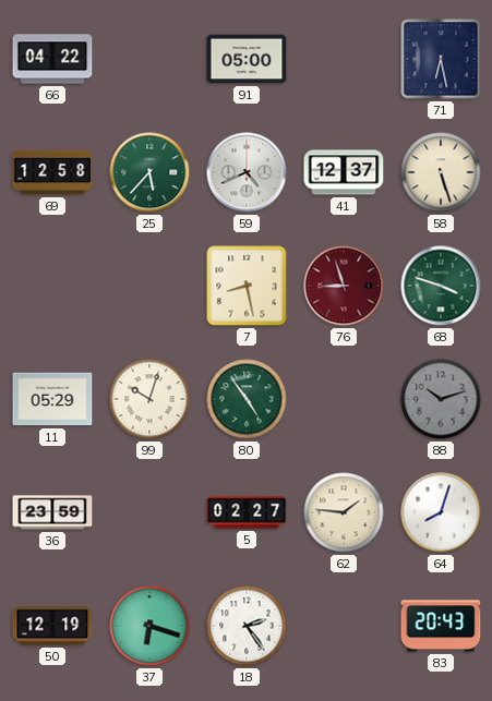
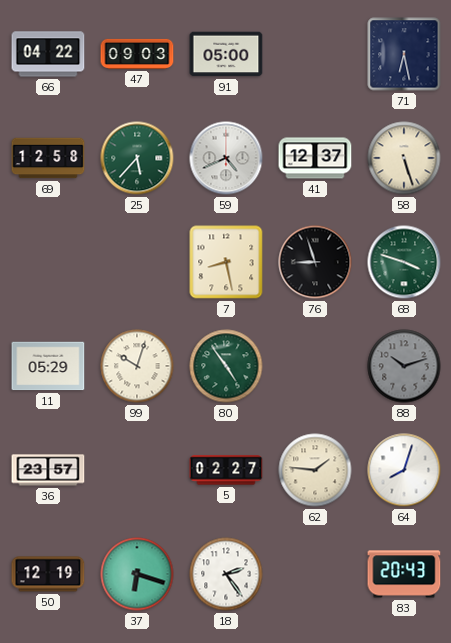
47: none -> 09:03
76 dial: burgundy -> black
36: 23:59 -> 23:57
